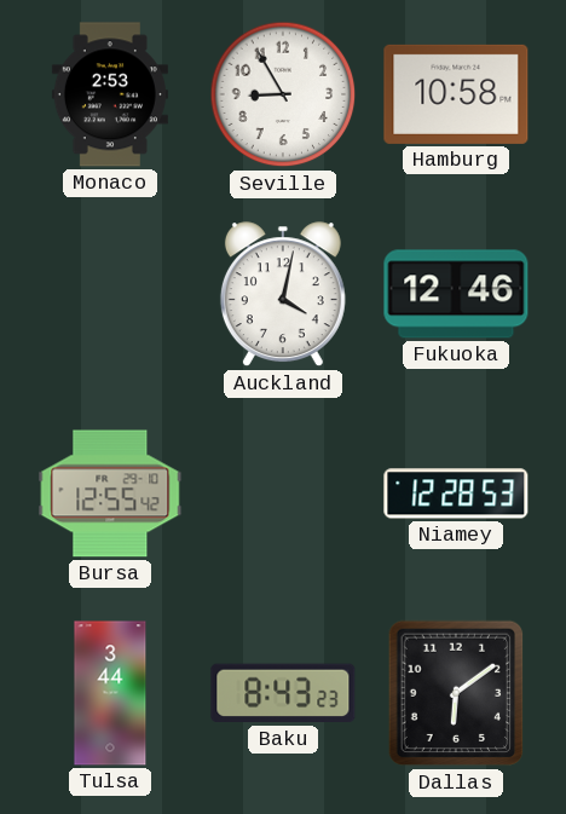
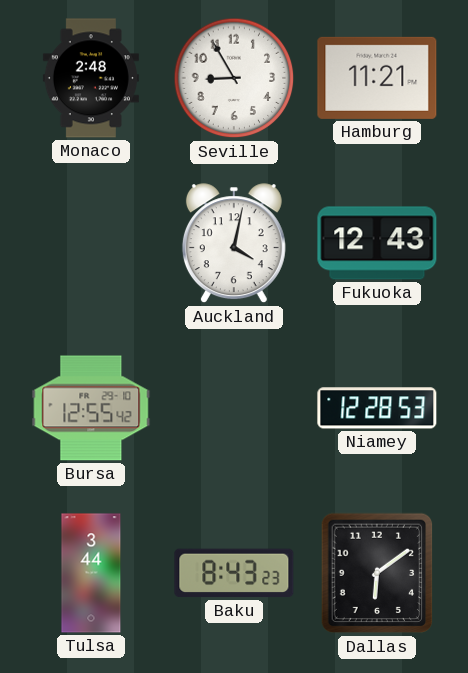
Monaco: 2:53 -> 2:48
Hamburg: 10:58 -> 11:21
Fukuoka: 12:46 -> 12:43
